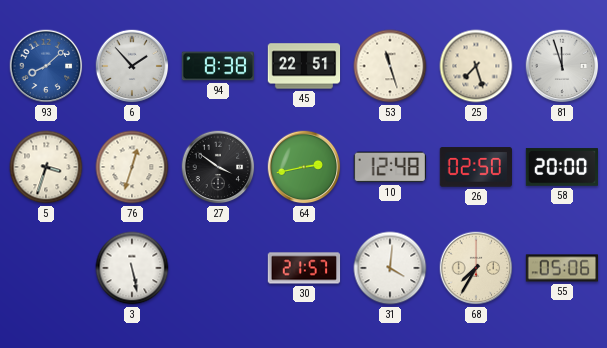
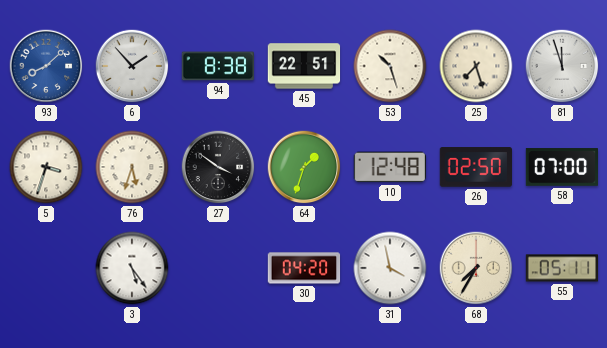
53: 11:27 -> 10:27
76: 12:33 -> 5:33
64: 2:43 -> 1:33
58: 20:00 -> 07:00
3: 5:28 -> 5:24
30: 21:57 -> 04:20
31: 4:01 -> 3:58
55: 05:06 -> 05:11
